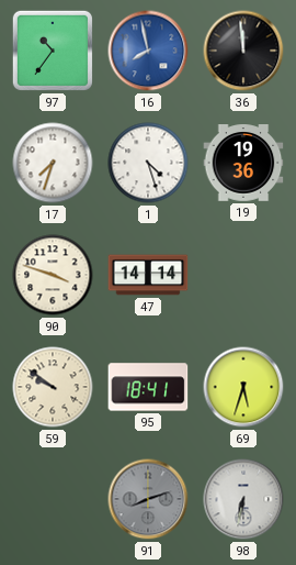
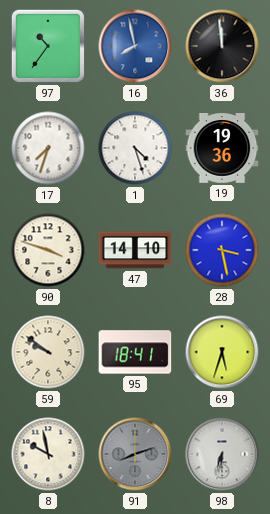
47: 14:14 -> 14:10
28: none -> 3:28
8: none -> 9:58
